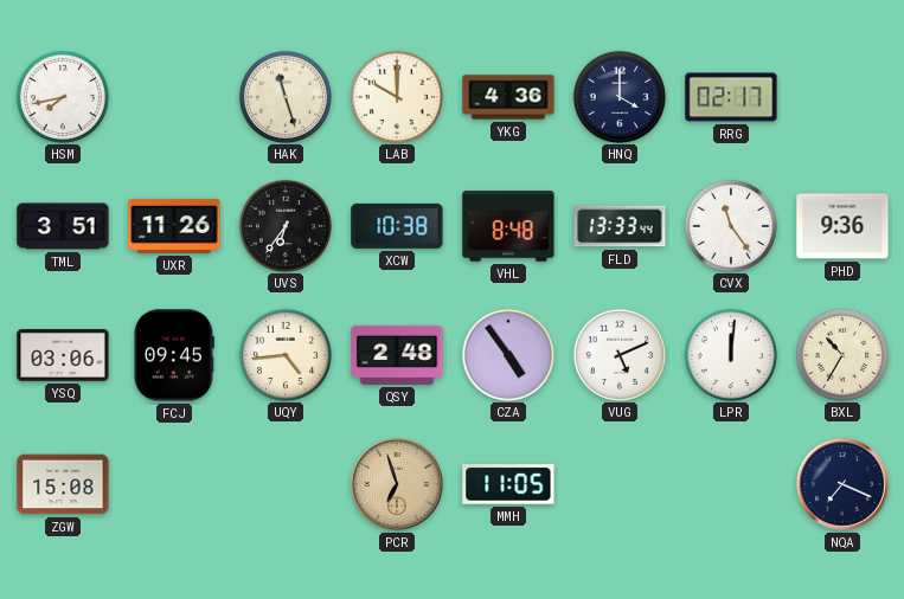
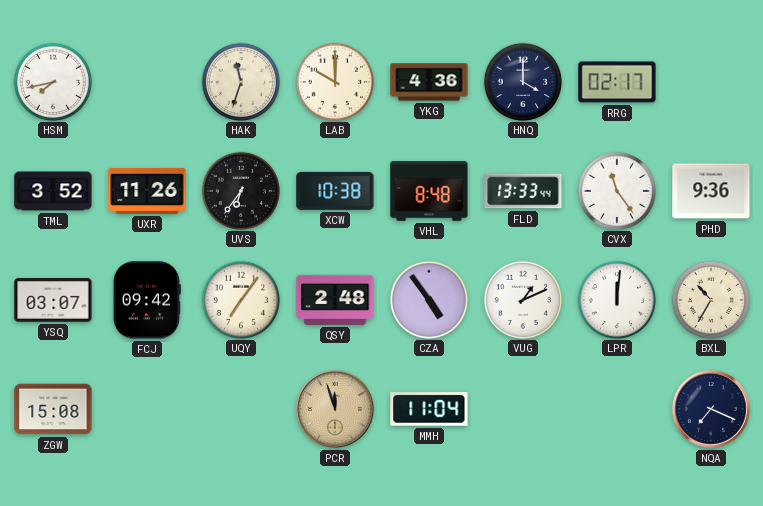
HAK: 11:27 -> 11:33
TML: 3:51 -> 3:52
YSQ: 03:06 -> 03:07
FCJ: 09:45 -> 09:42
UQY: 4:44 -> 7:06
VUG: 5:11 -> 1:11
PCR: 6:57 -> 11:57
MMH: 11:05 -> 11:04
